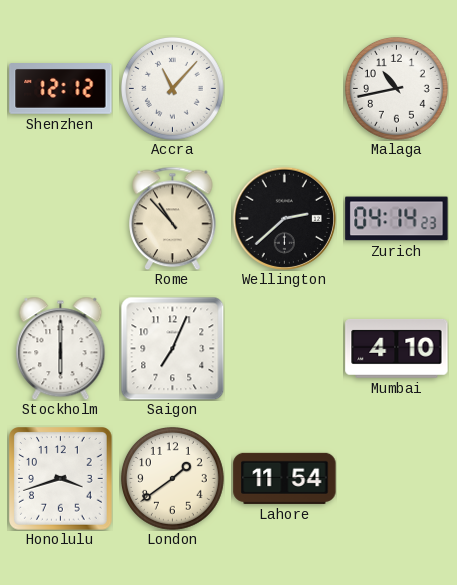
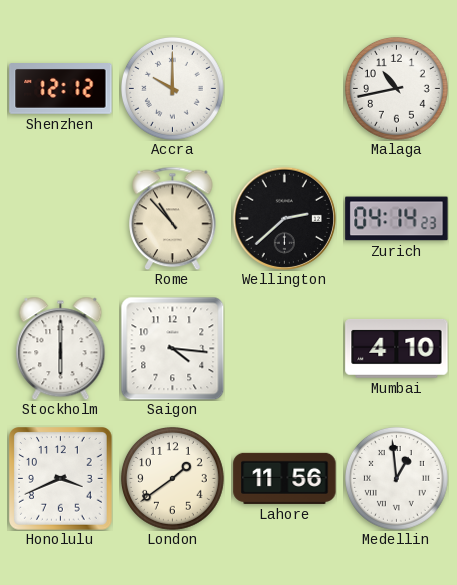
Accra: 11:07 -> 10:00
Saigon: 7:04 -> 4:16
Honolulu: 3:42 -> 3:41
Lahore: 11:54 -> 11:56
Medellin: none -> 12:59
